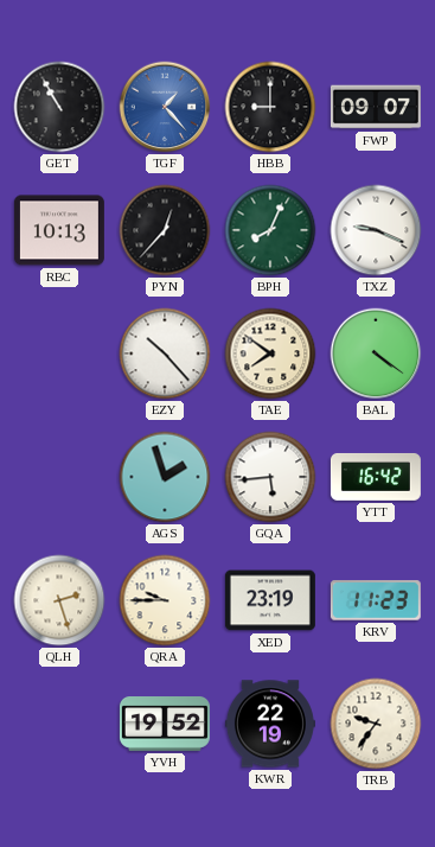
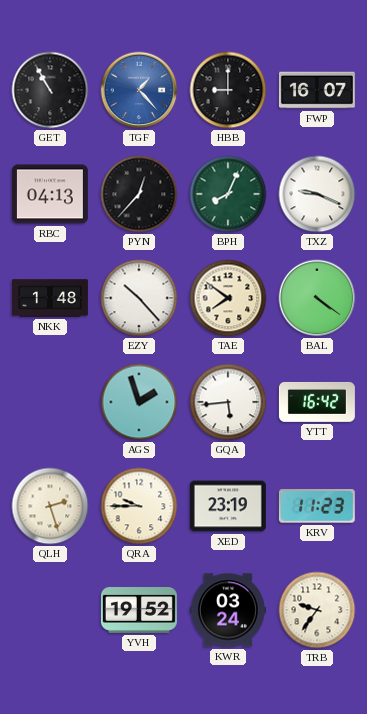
FWP: 09:07 -> 16:07
RBC: 10:13 -> 04:13
NKK: none -> 1:48
KWR: 22:19 -> 03:24
